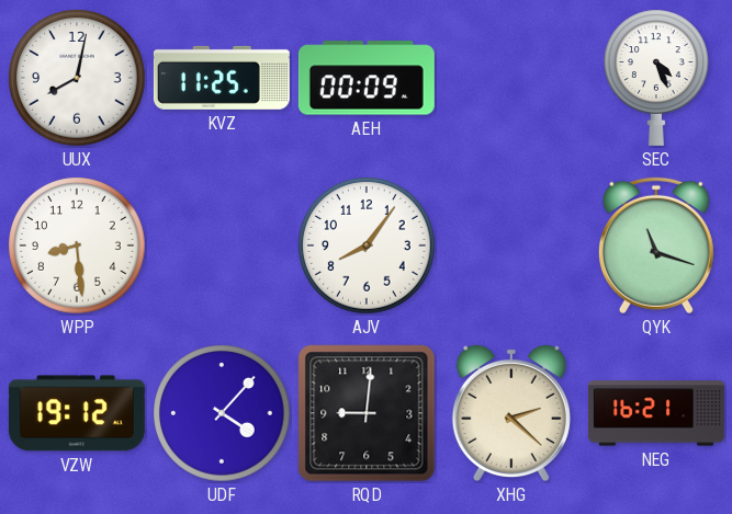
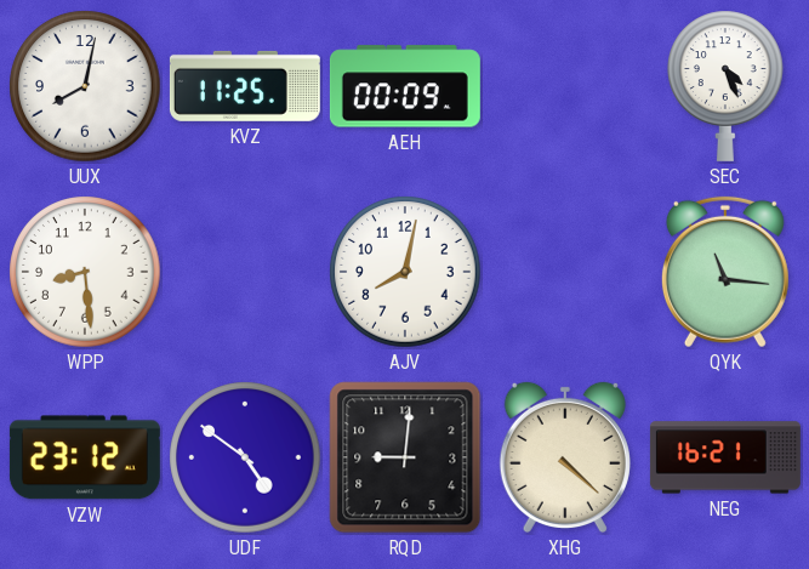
AJV: 8:06 -> 8:02
QYK: 11:18 -> 11:16
VZW: 19:12 -> 23:12
UDF: 4:07 -> 4:51
XHG: 2:22 -> 4:22
